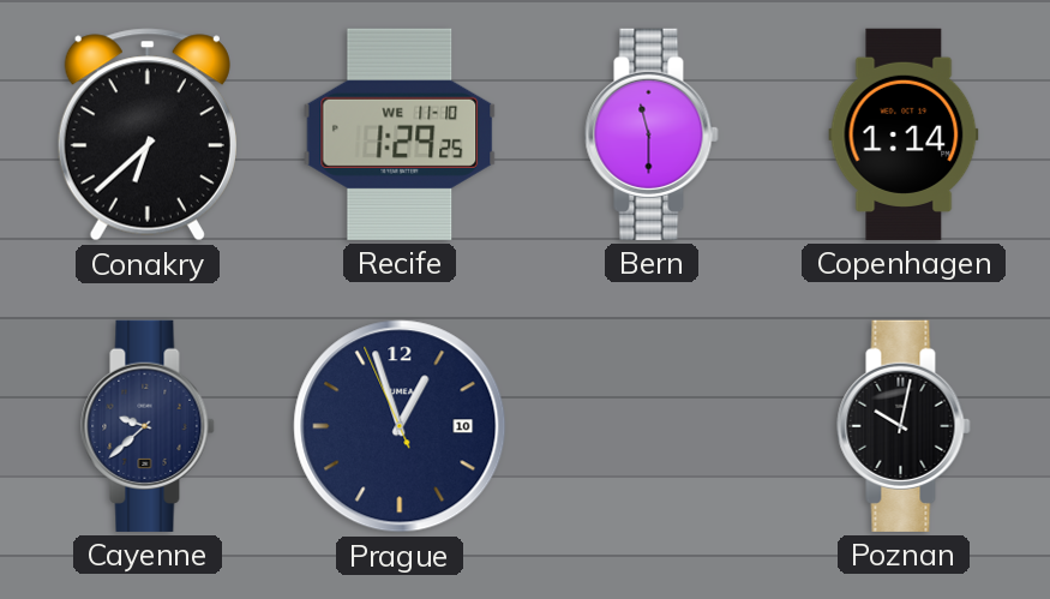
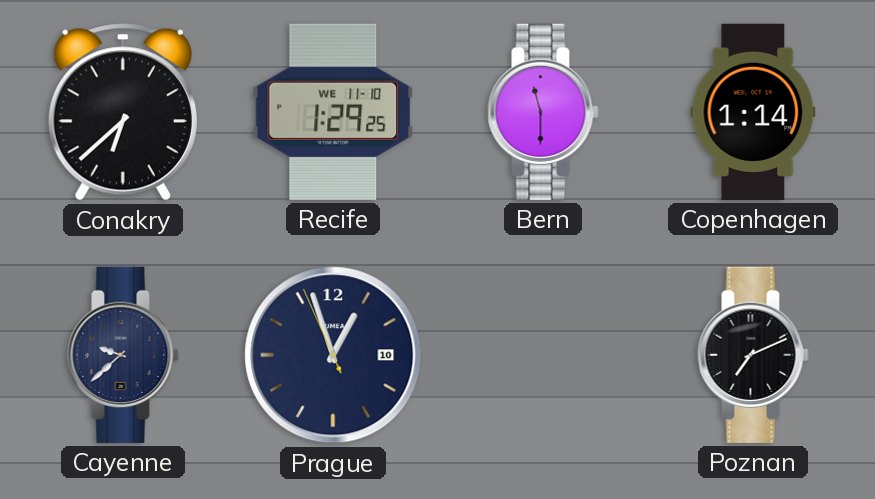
Poznan: 10:02 -> 7:11
